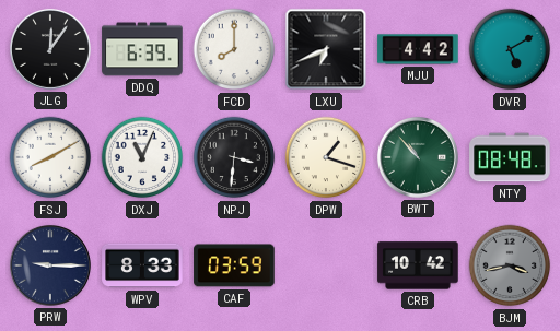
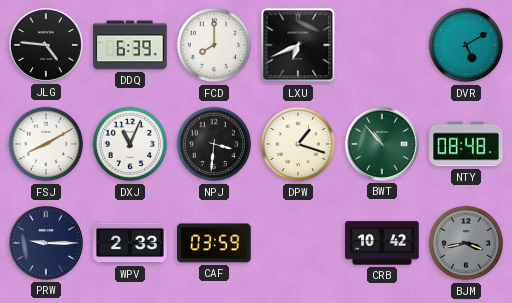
JLG: 12:06 -> 4:46
MJU: 4:42 -> none
WPV: 8:33 -> 2:33
